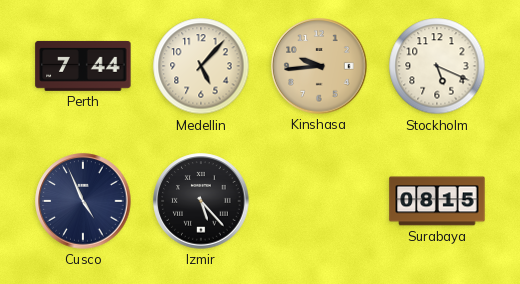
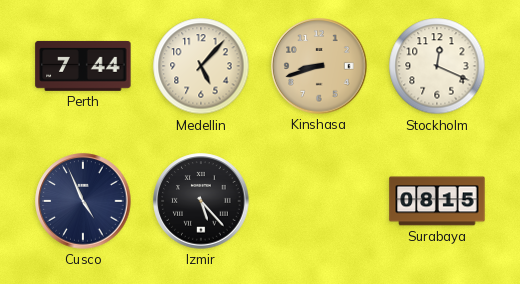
Kinshasa: 9:44 -> 8:42
Stockholm: 5:19 -> 12:19
